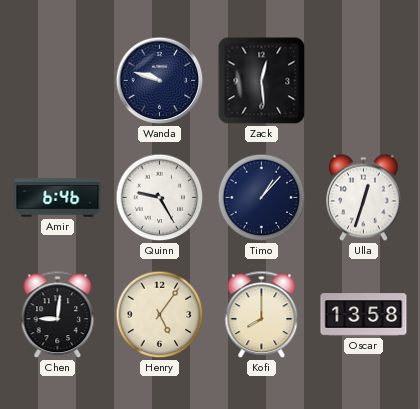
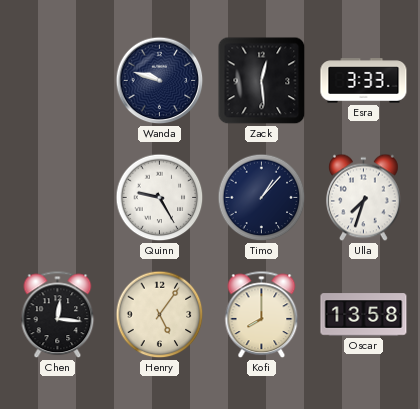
Esra: none -> 3:33
Amir: 6:46 -> none
Ulla: 12:33 -> 7:33
Chen: 9:01 -> 12:16
